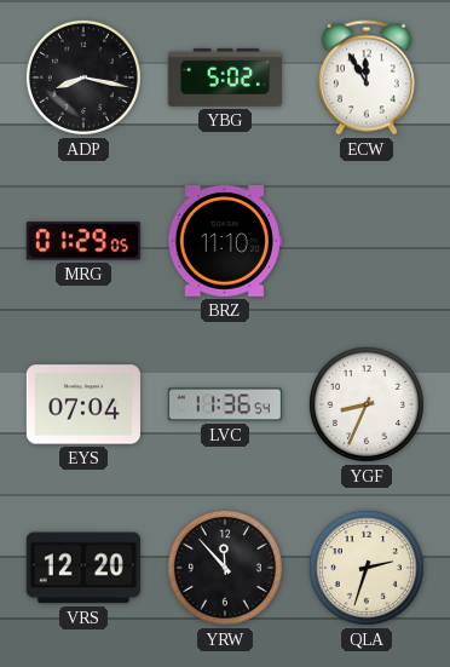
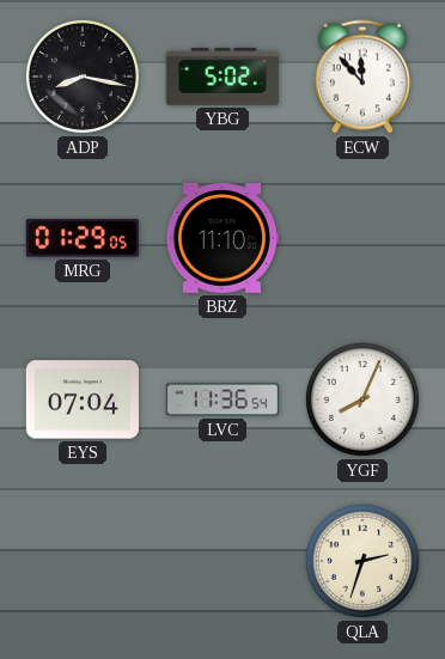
ECW: 11:55 -> 11:53
YGF: 8:34 -> 8:04
VRS: 12:20 -> none
YRW: 11:53 -> none
